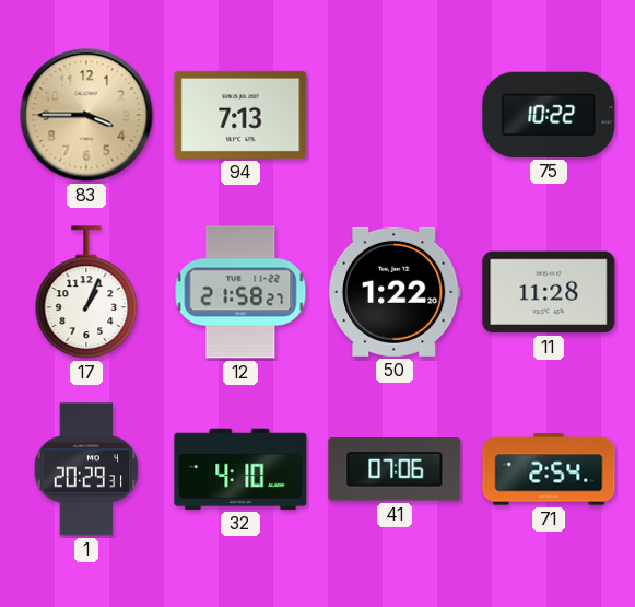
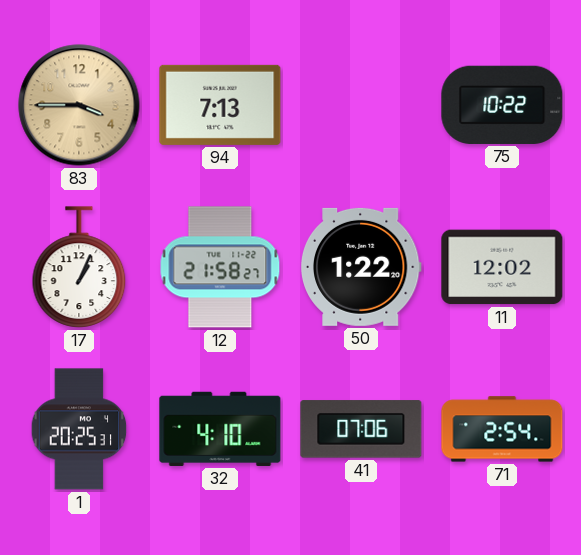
11: 11:28 -> 12:02
1: 20:29 -> 20:25
